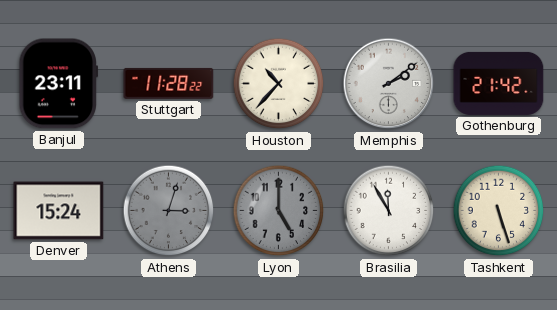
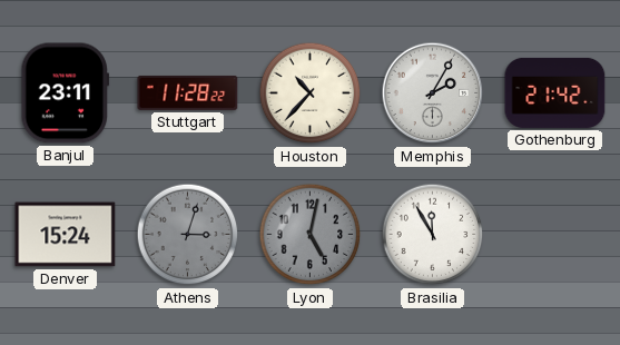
Memphis: 2:09 -> 2:05
Lyon: 5:00 -> 5:02
Tashkent: 5:27 -> none
